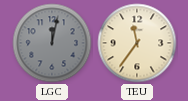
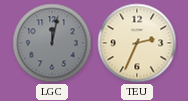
TEU: 11:36 -> 2:34
